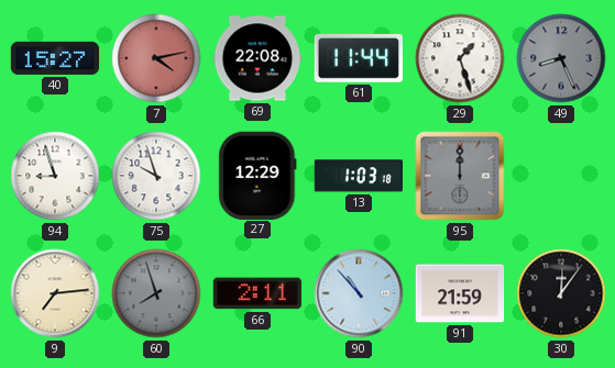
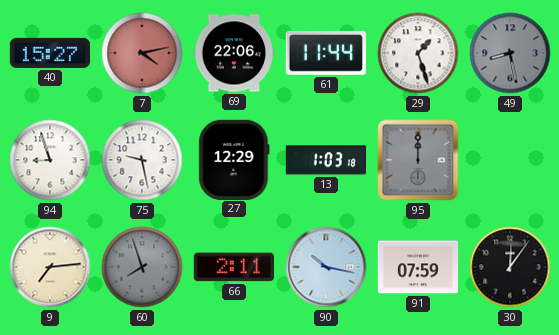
69: 22:08 -> 22:06
49: 8:26 -> 8:28
75: 9:57 -> 9:28
90: 10:53 -> 10:17
91: 21:59 -> 07:59
